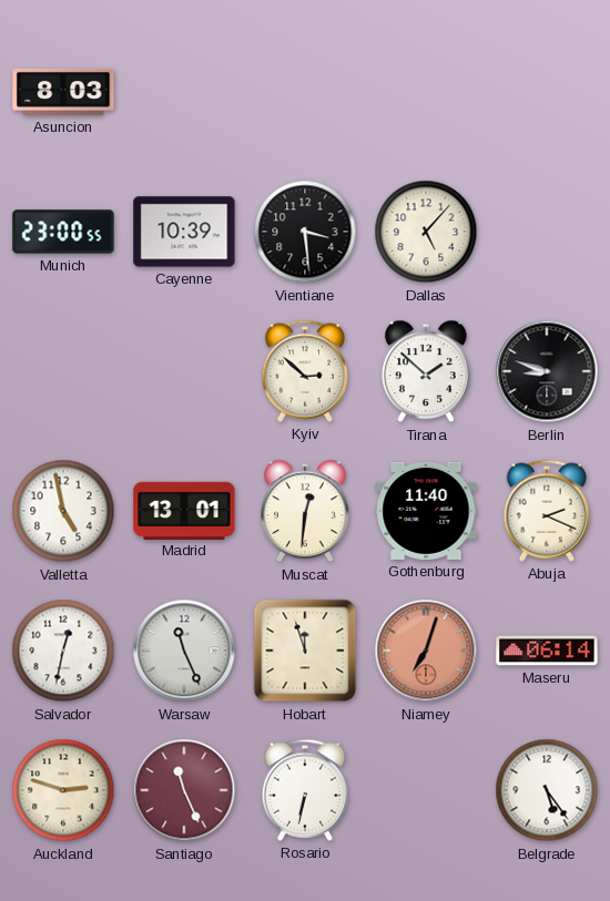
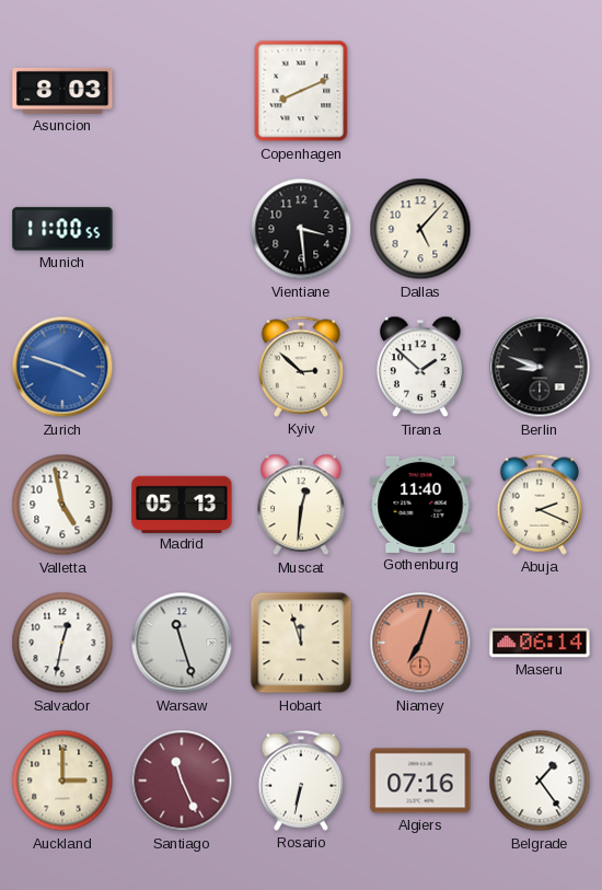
Copenhagen: none -> 8:11
Munich: 23:00 -> 11:00
Cayenne: 10:39 -> none
Zurich: none -> 3:48
Madrid: 13:01 -> 05:13
Warsaw: 11:26 -> 11:27
Auckland: 2:48 -> 3:00
Algiers: none -> 07:16
Belgrade: 5:24 -> 1:24
